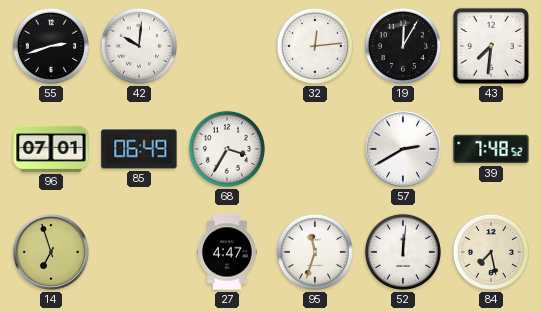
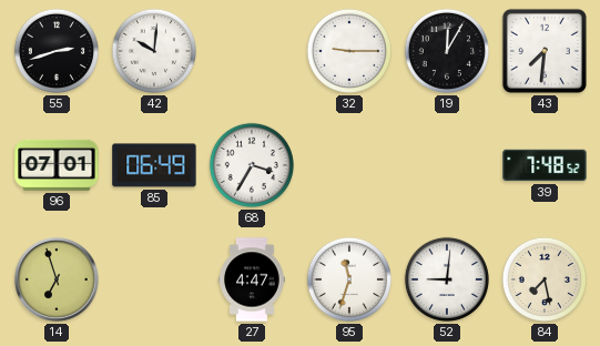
32: 12:14 -> 9:15
57: 2:40 -> none
52: 12:01 -> 9:01
